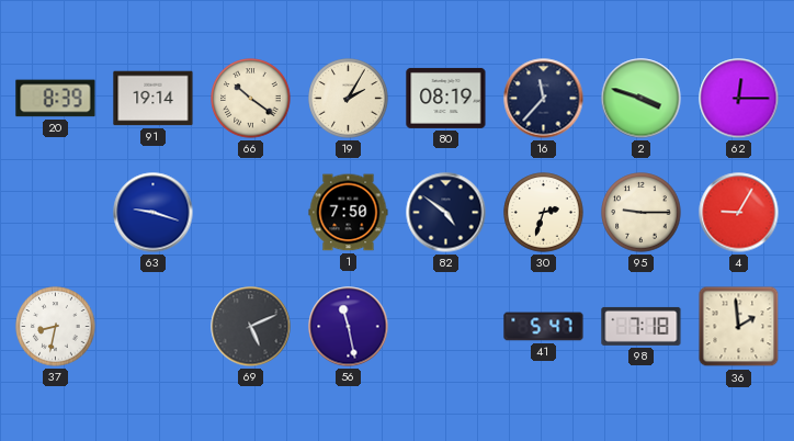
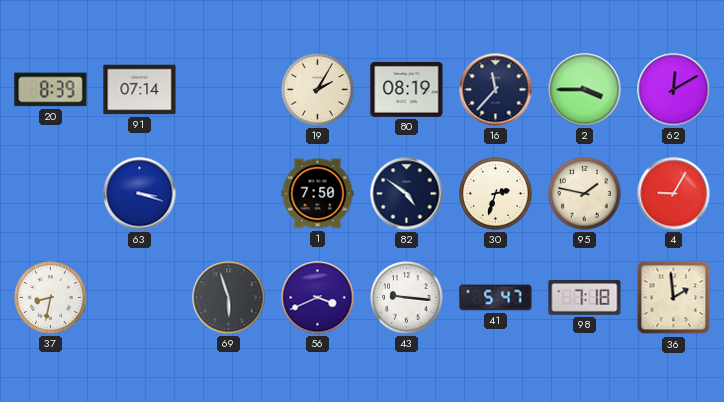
91: 19:14 -> 07:14
66: 10:21 -> none
2: 3:48 -> 3:45
62: 12:15 -> 12:10
63: 9:18 -> 3:18
95: 9:15 -> 1:47
69: 5:11 -> 5:57
56: 11:28 -> 3:41
43: none -> 9:16
